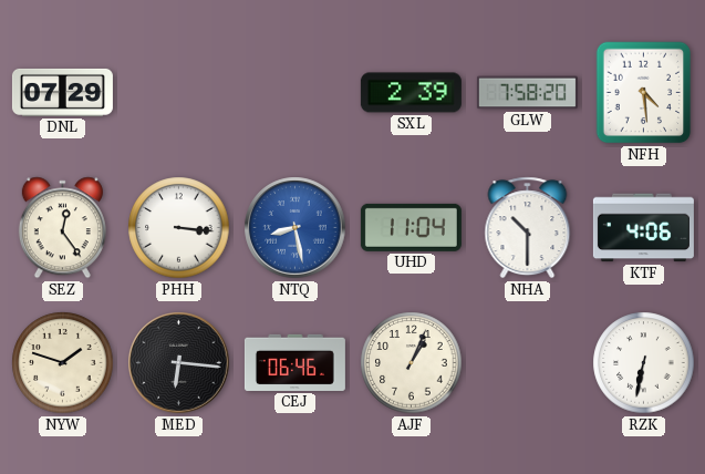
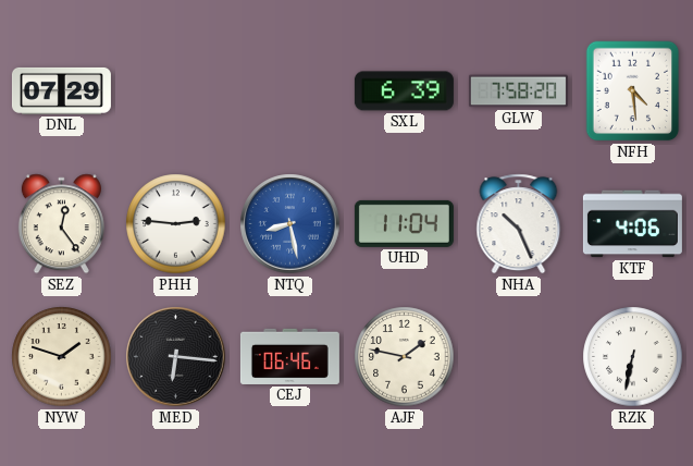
SXL: 2:39 -> 6:39
PHH: 3:16 -> 2:46
NHA: 10:30 -> 10:26
AJF: 1:04 -> 1:47
